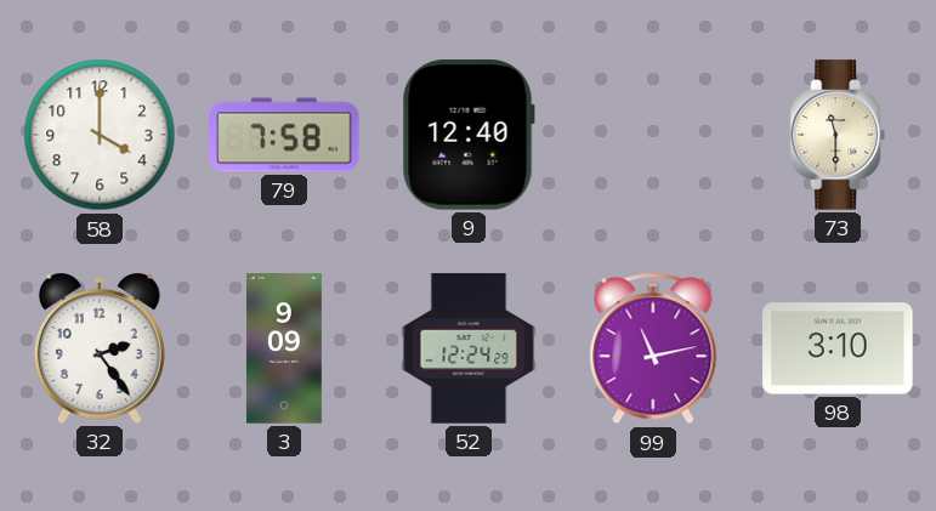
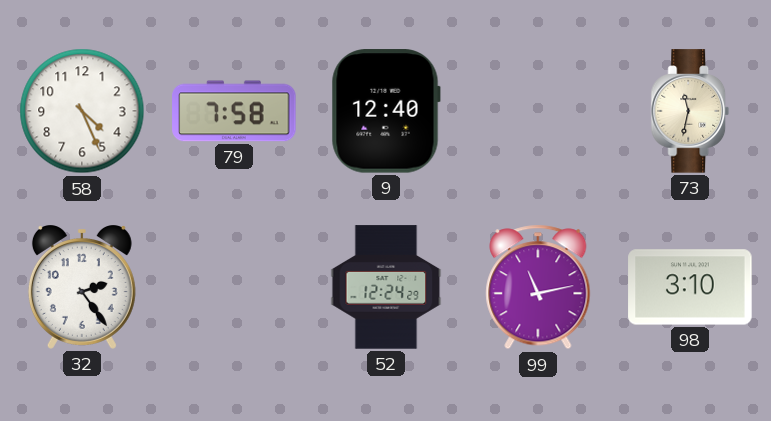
58: 4:00 -> 4:26
73: 11:30 -> 11:32
3: 9:09 -> none
